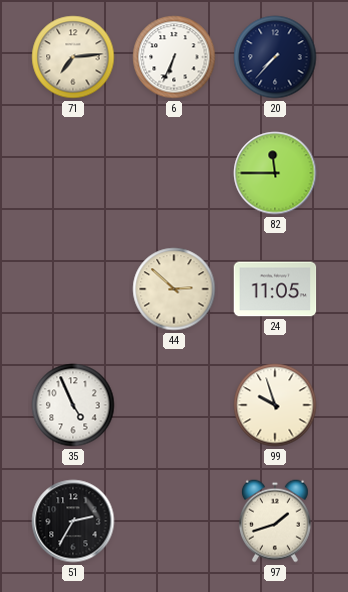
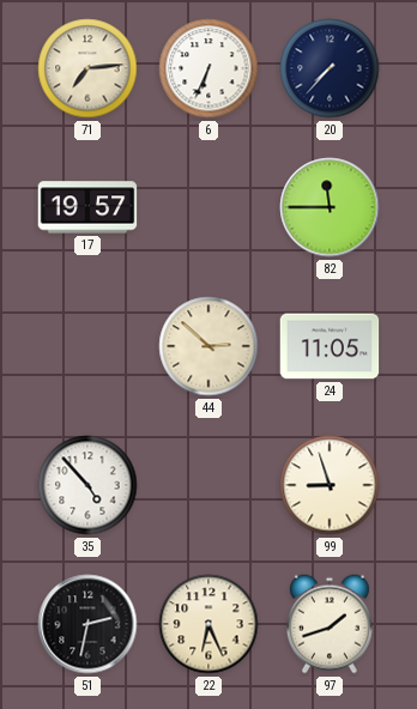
17: none -> 19:57
35: 4:56 -> 4:53
99: 9:57 -> 8:57
51: 2:35 -> 2:32
22: none -> 6:26
